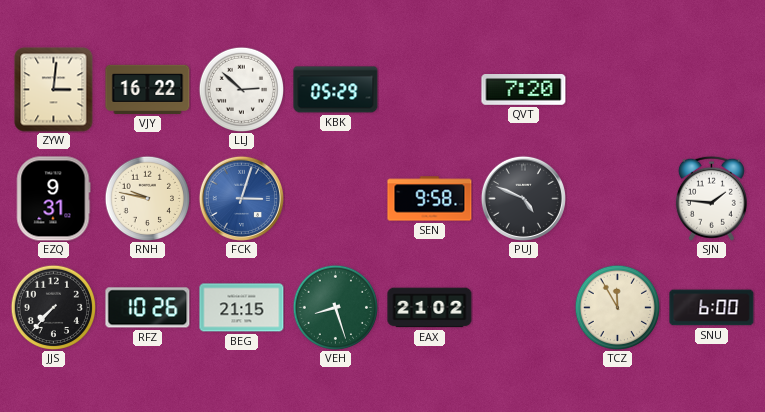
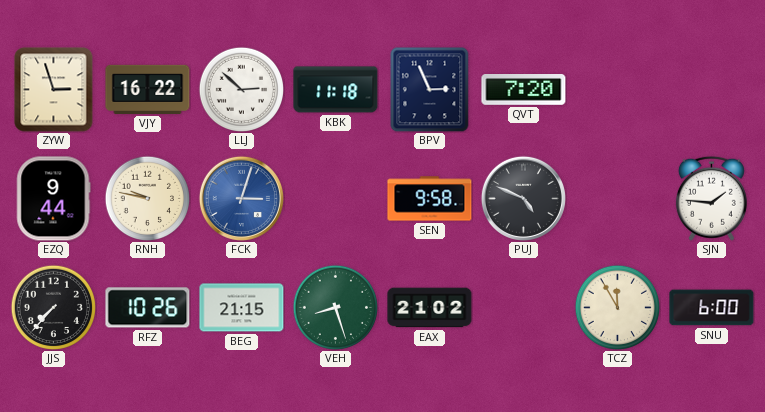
ZYW: 3:01 -> 2:57
KBK: 05:29 -> 11:18
BPV: none -> 2:56
EZQ: 9:31 -> 9:44
